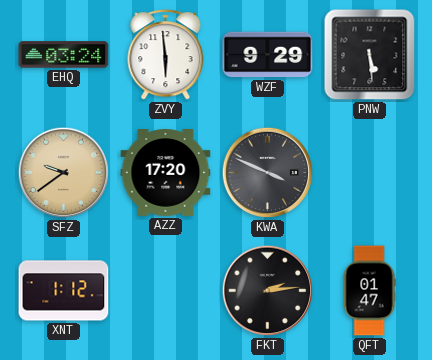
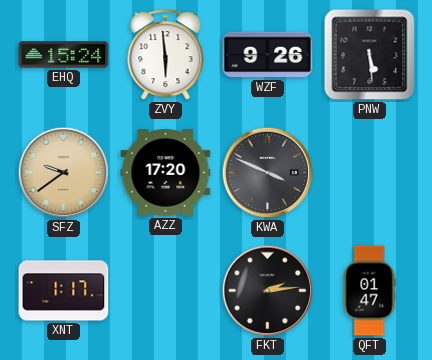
EHQ: 03:24 -> 15:24
WZF: 9:29 -> 9:26
XNT: 1:12 -> 1:17
